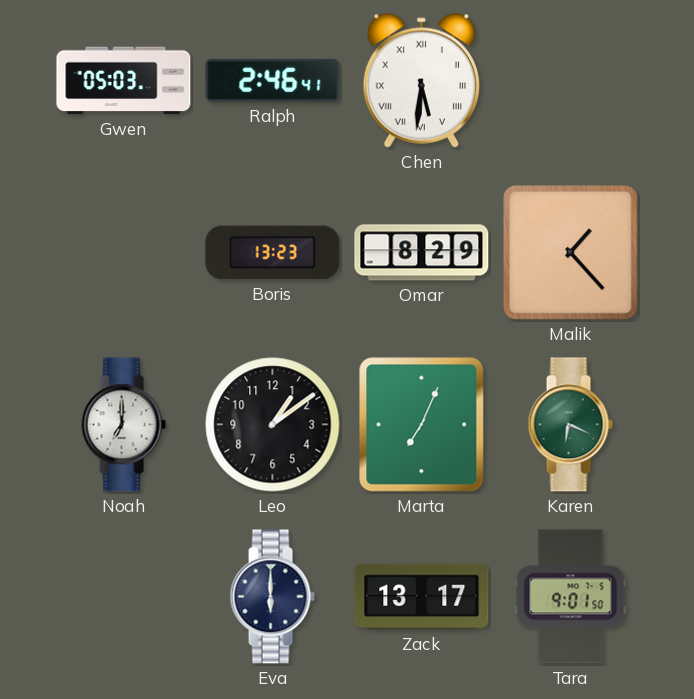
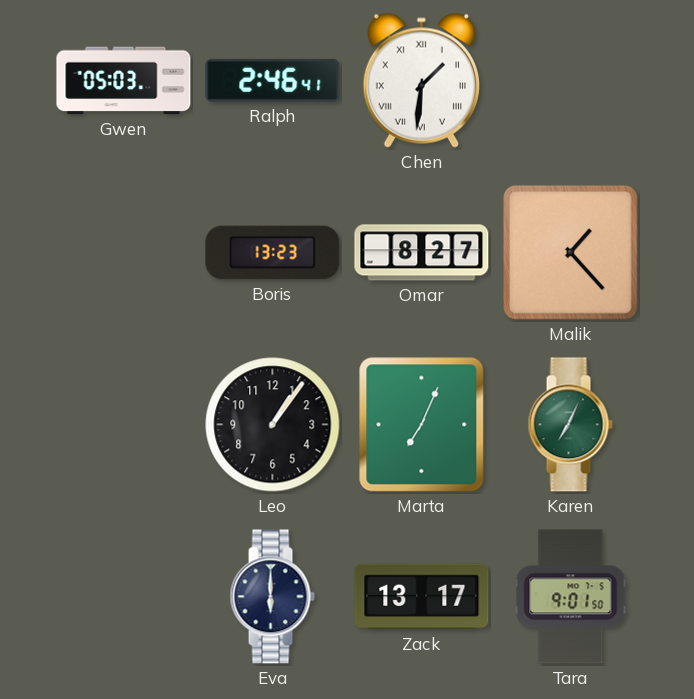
Chen: 5:31 -> 1:31
Omar: 8:29 -> 8:27
Noah: 7:00 -> none
Leo: 1:09 -> 1:06
Karen: 6:19 -> 7:04
